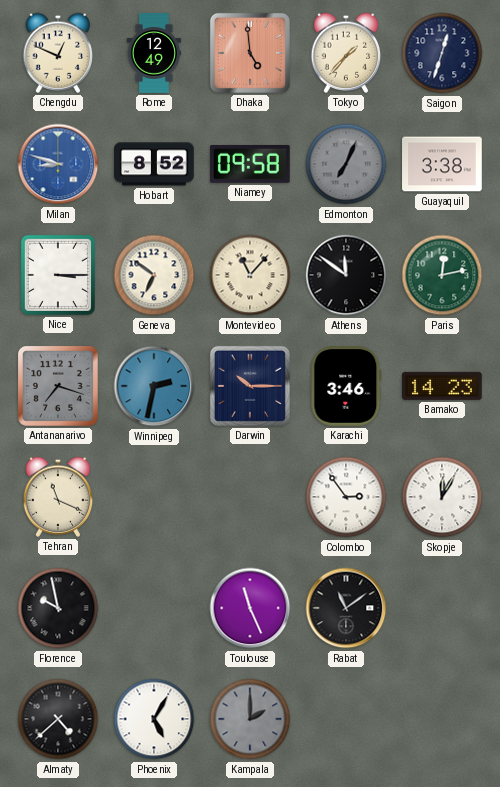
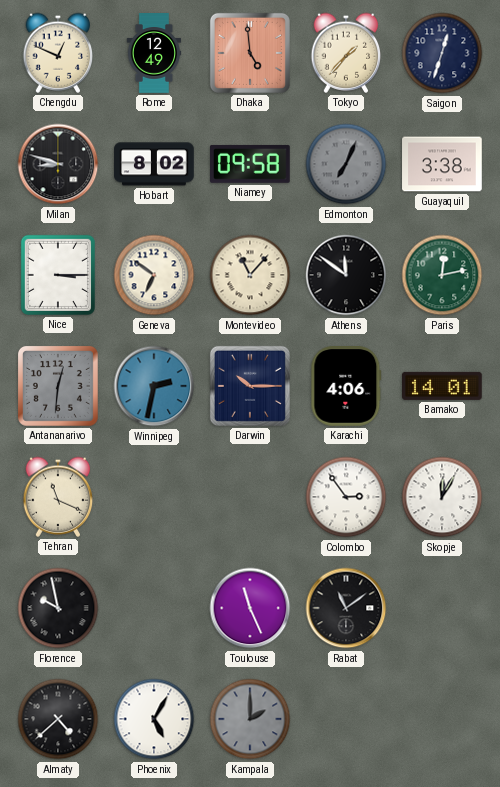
Milan dial: blue -> black
Hobart: 8:52 -> 8:02
Antananarivo: 7:18 -> 12:31
Karachi: 3:46 -> 4:06
Bamako: 14:23 -> 14:01
